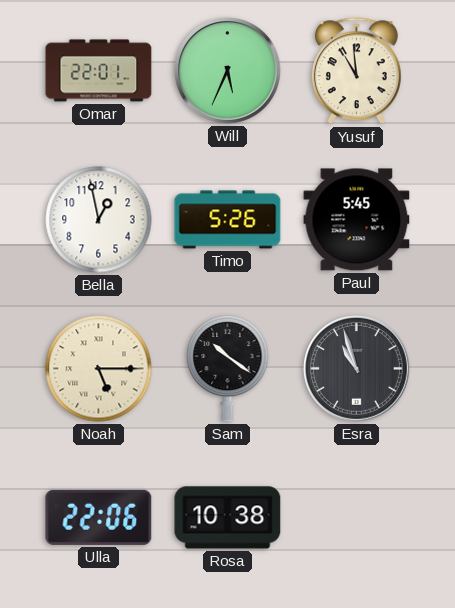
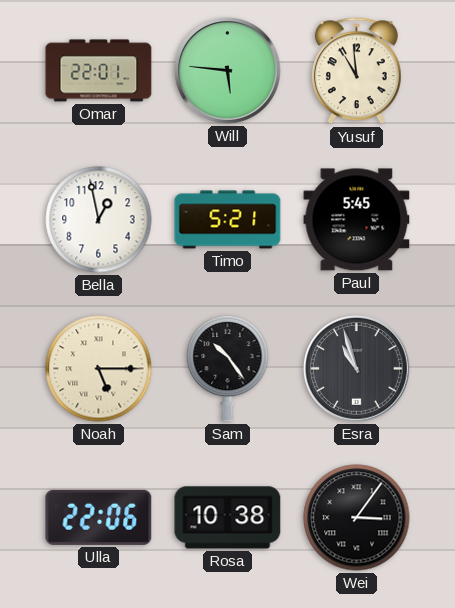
Will: 5:34 -> 5:46
Timo: 5:26 -> 5:21
Sam: 10:21 -> 10:24
Wei: none -> 3:06
